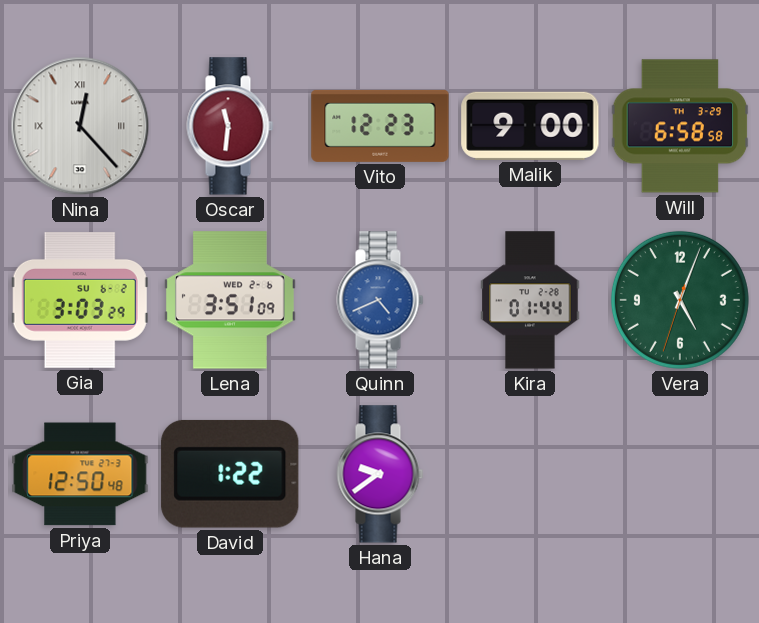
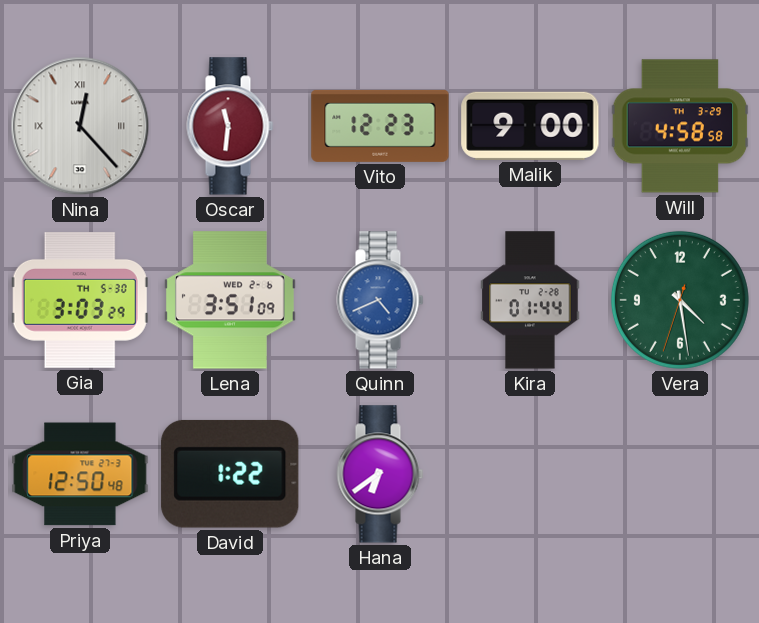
Will: 6:58 -> 4:58
Gia date: SU 6-2 -> TH 5-30
Vera: 5:03 -> 4:28
Hana: 9:39 -> 6:39
